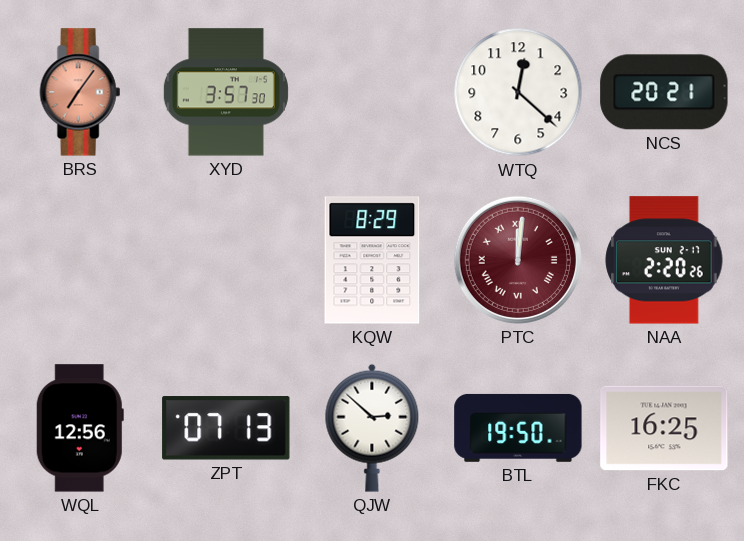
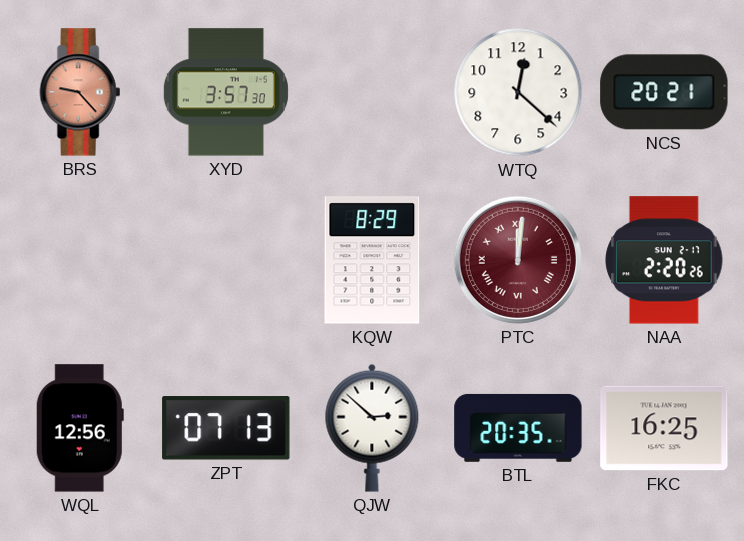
BRS: 7:06 -> 9:23
BTL: 19:50 -> 20:35
